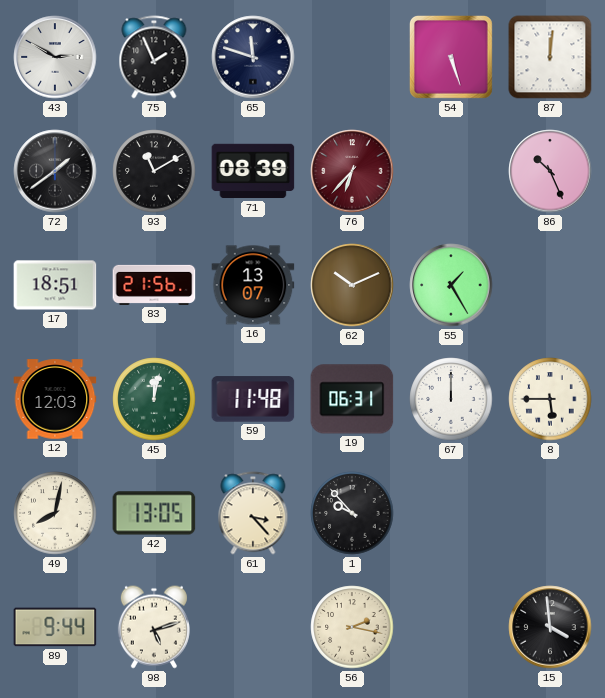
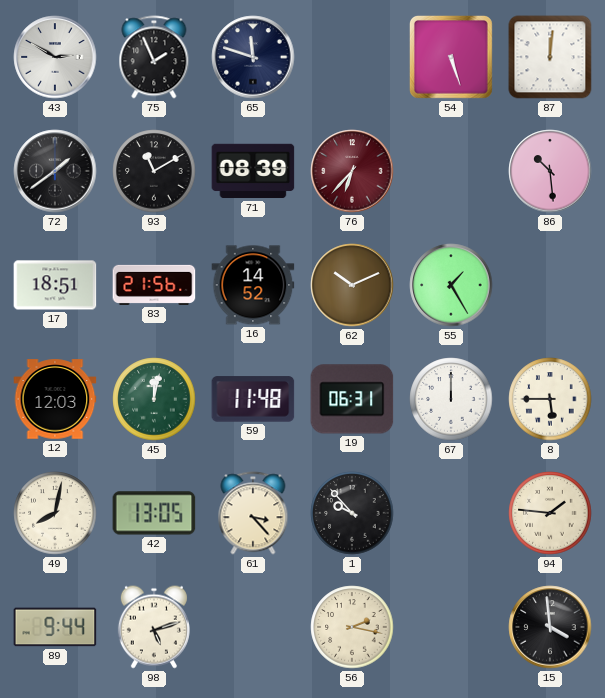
86: 10:26 -> 10:29
16: 13:07 -> 14:52
94: none -> 1:46
